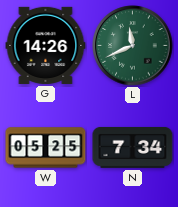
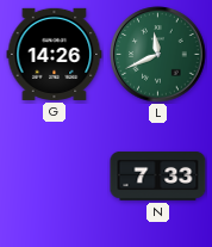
W: 05:25 -> none
N: 7:34 -> 7:33
